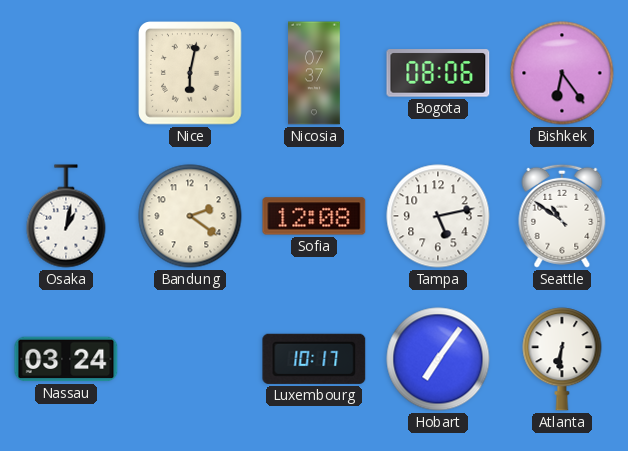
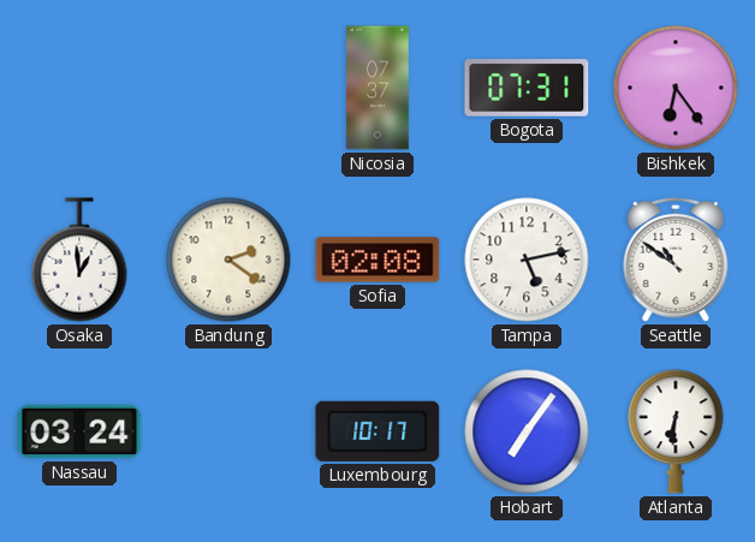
Nice: 6:02 -> none
Bogota: 08:06 -> 07:31
Osaka: 1:02 -> 12:59
Sofia: 12:08 -> 02:08
